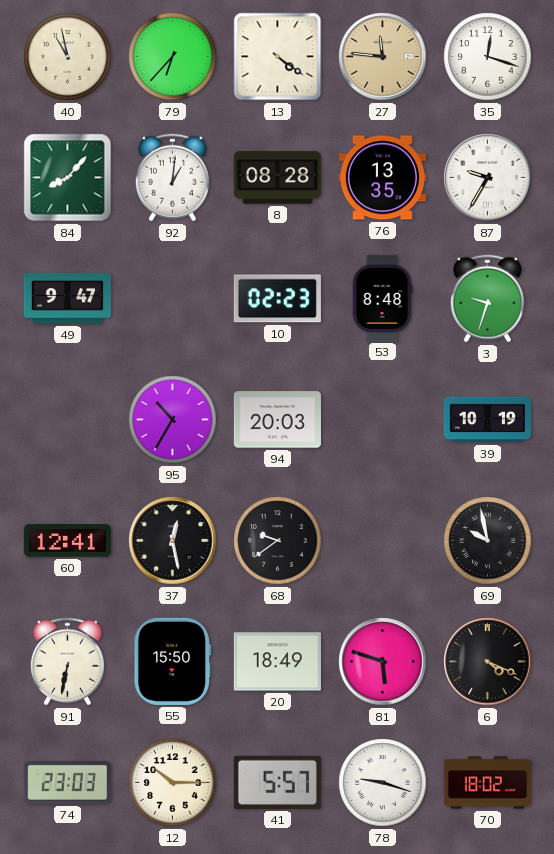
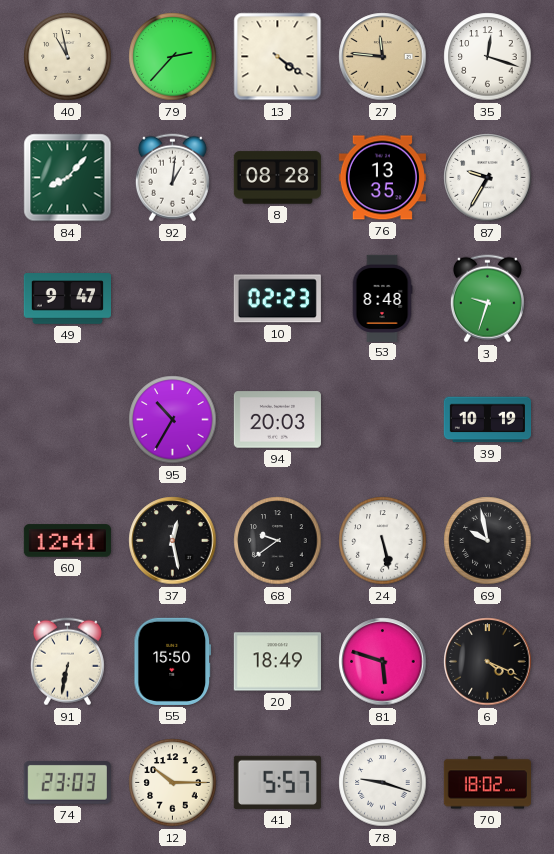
79: 6:37 -> 2:37
24: none -> 5:28
